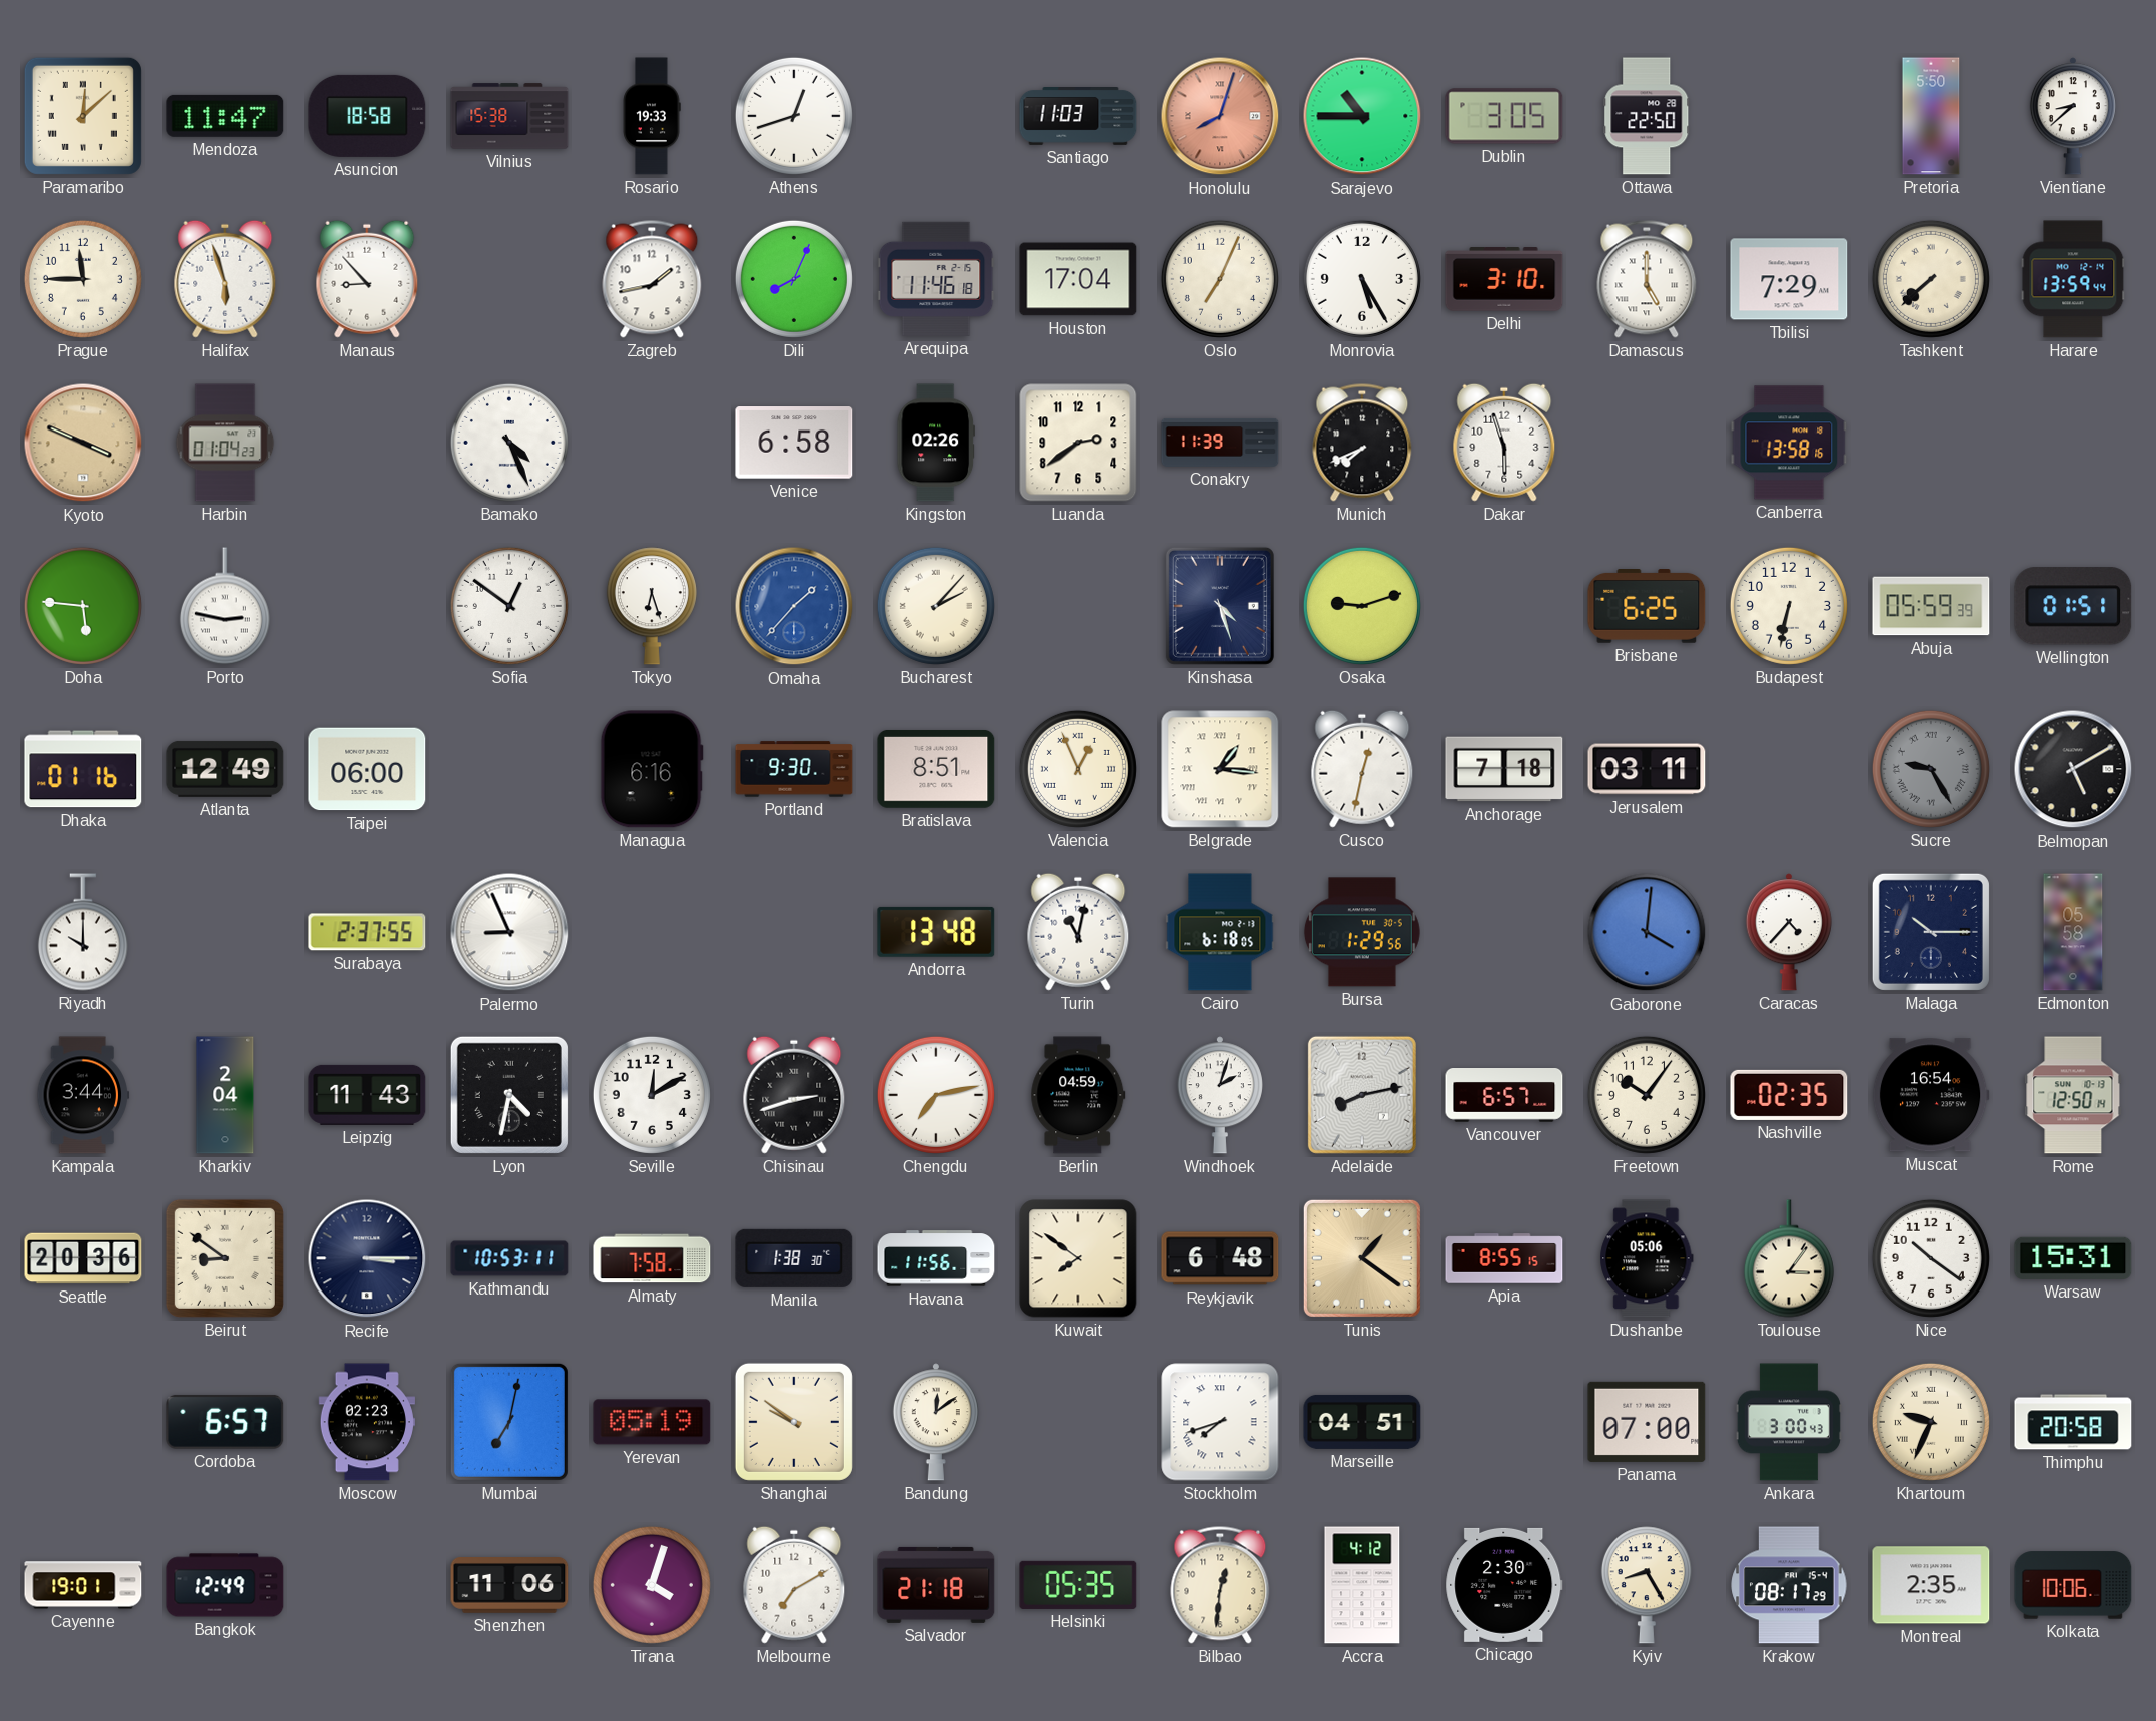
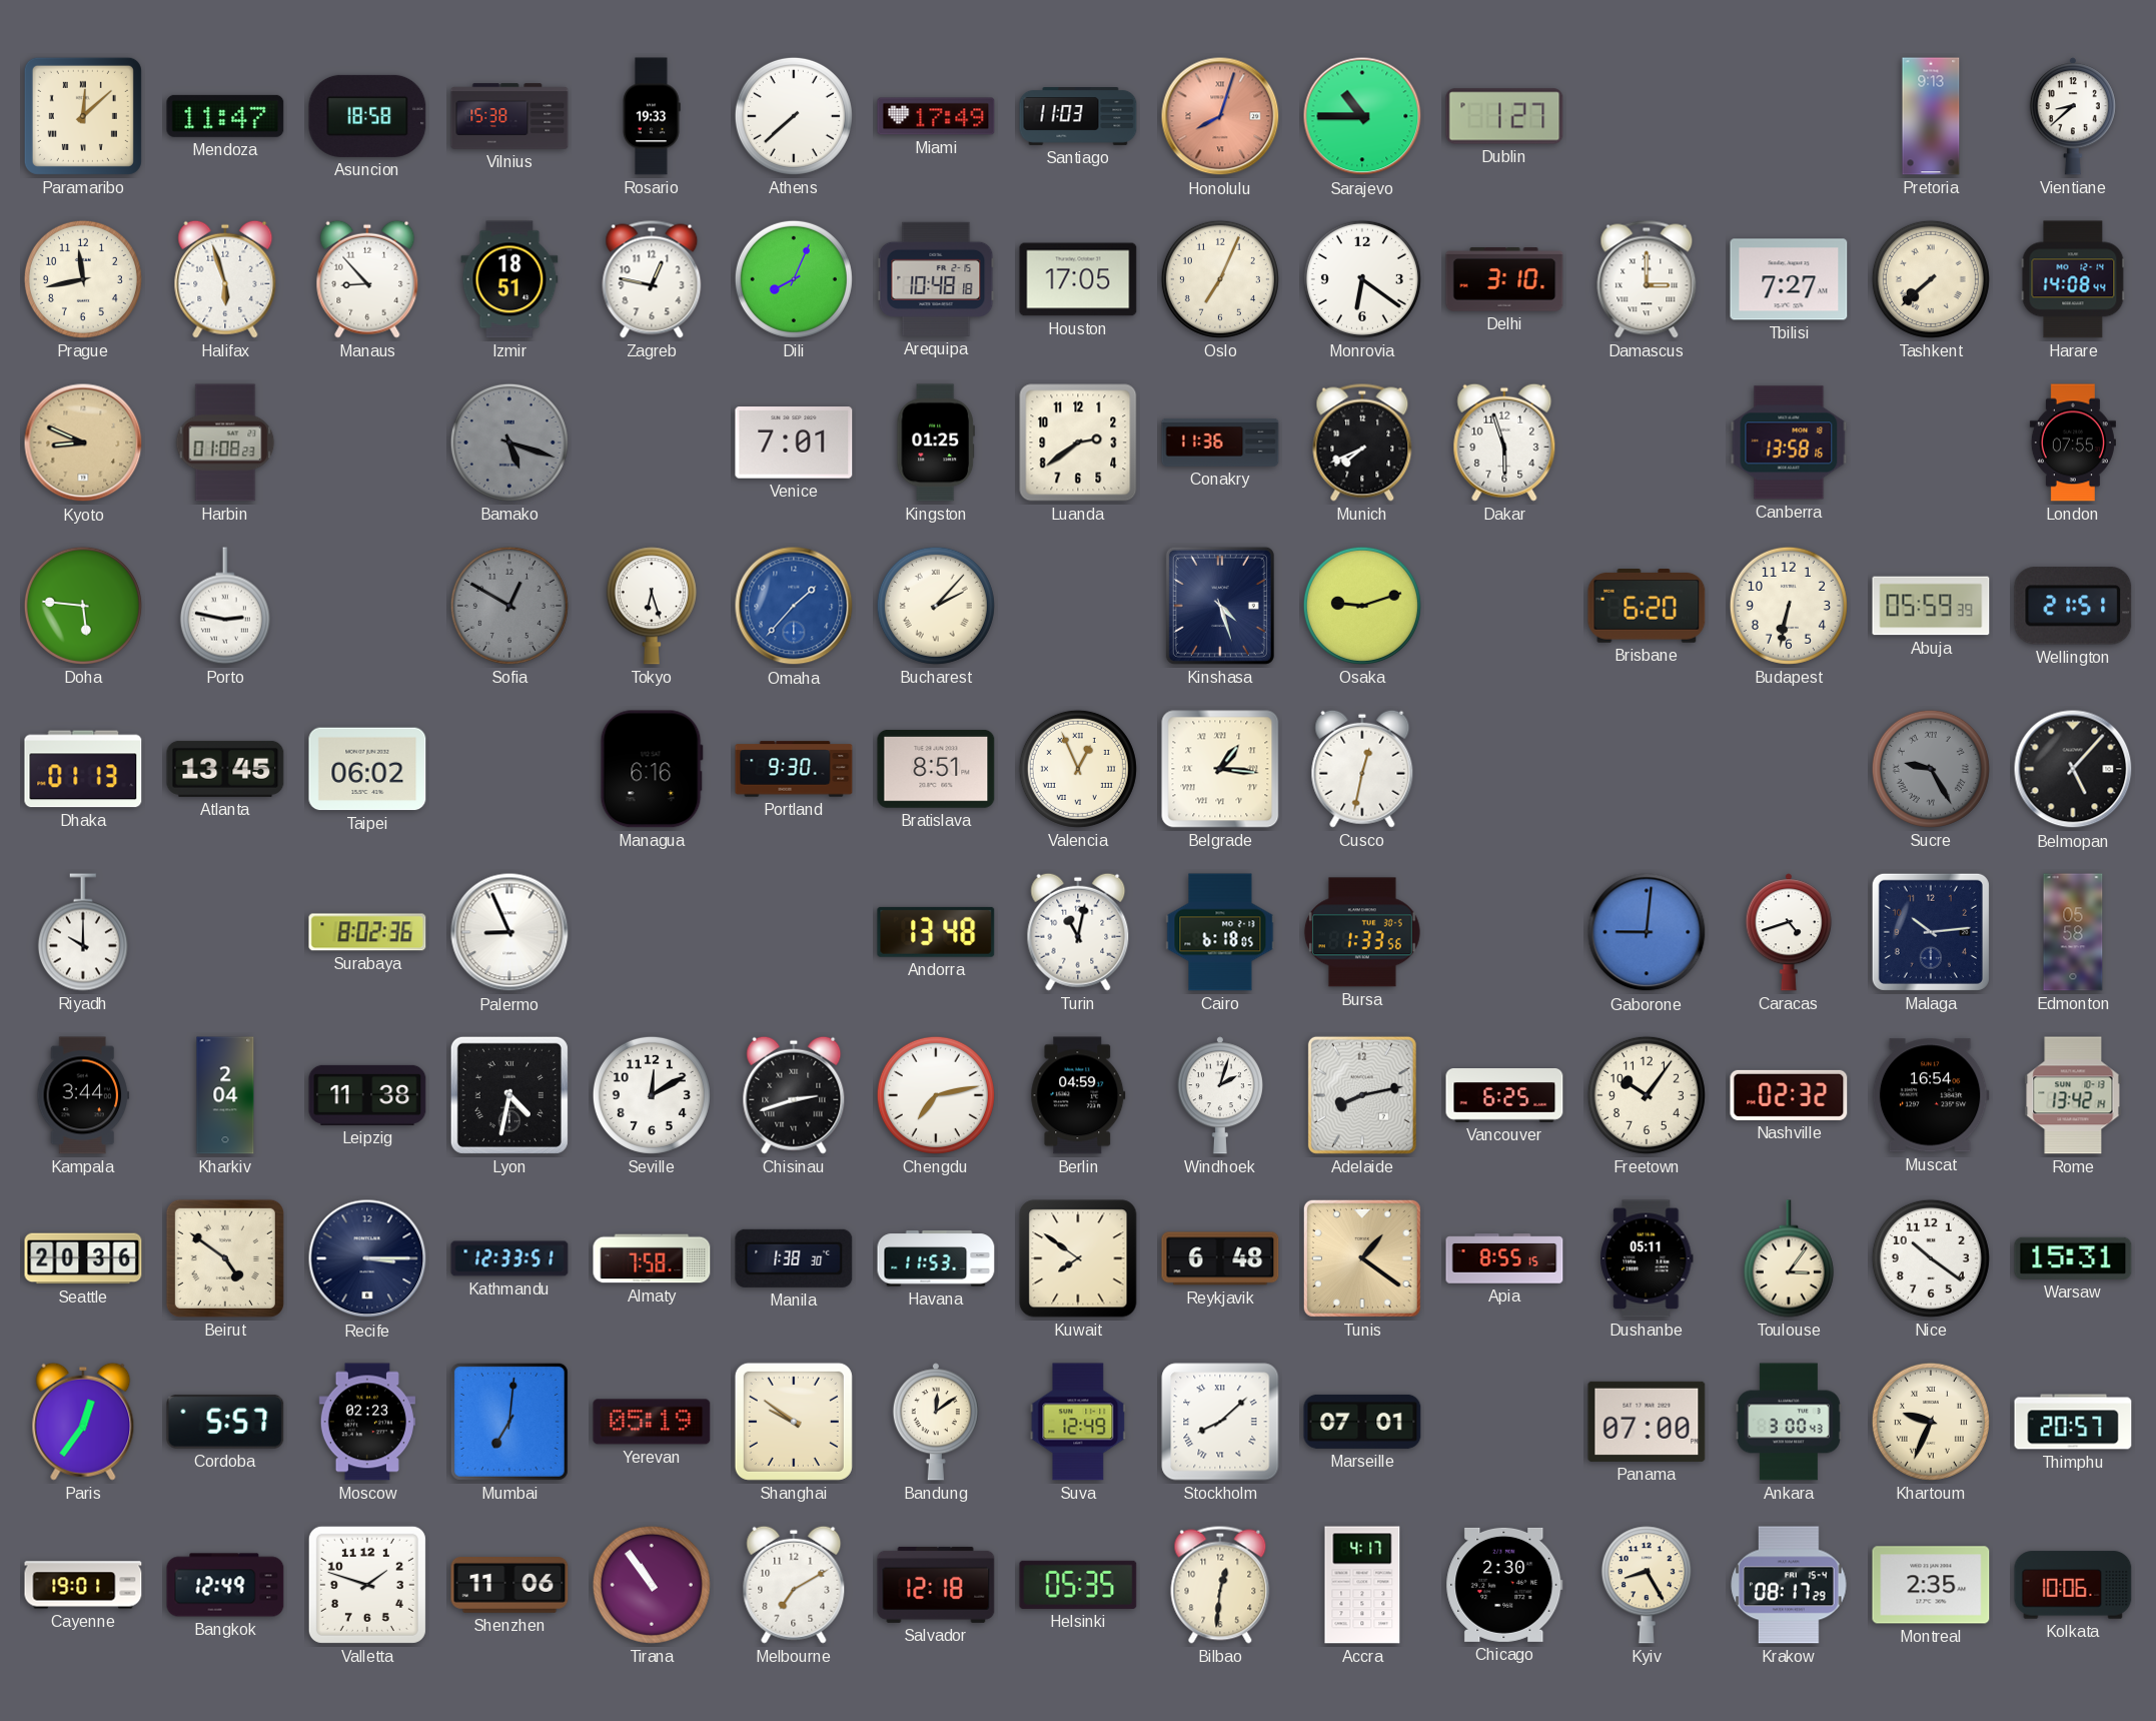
Athens: 12:42 -> 7:38
Miami: none -> 17:49
Dublin: 3:05 -> 1:27
Ottawa: 22:50 -> none
Pretoria: 5:50 -> 9:13
Prague: 11:45 -> 11:43
Izmir: none -> 18:51
Zagreb: 1:43 -> 12:47
Arequipa: 11:46 -> 10:48
Houston: 17:04 -> 17:05
Monrovia: 5:25 -> 6:21
Damascus: 5:00 -> 3:00
Tbilisi: 7:29 -> 7:27
Harare: 13:59 -> 14:08
Kyoto: 3:49 -> 8:49
Harbin: 01:04 -> 01:08
Bamako: 4:26 -> 5:18
Bamako dial: white -> grey
Venice: 6:58 -> 7:01
Kingston: 02:26 -> 01:25
Conakry: 11:39 -> 11:36
London: none -> 07:55
Sofia: 12:51 -> 12:50
Sofia dial: white -> grey
Brisbane: 6:25 -> 6:20
Wellington: 01:51 -> 21:51
Dhaka: 01:16 -> 01:13
Atlanta: 12:49 -> 13:45
Taipei: 06:00 -> 06:02
Anchorage: 7:18 -> none
Jerusalem: 03:11 -> none
Belmopan: 5:10 -> 5:07
Surabaya: 2:37 -> 8:02
Bursa: 1:29 -> 1:33
Gaborone: 4:01 -> 9:01
Caracas: 4:37 -> 4:42
Malaga: 10:15 -> 10:14
Leipzig: 11:43 -> 11:38
Vancouver: 6:57 -> 6:25
Nashville: 02:35 -> 02:32
Rome: 12:50 -> 13:42
Beirut: 8:51 -> 4:51
Kathmandu: 10:53 -> 12:33
Havana: 11:56 -> 11:53
Dushanbe: 05:06 -> 05:11
Paris: none -> 12:36
Cordoba: 6:57 -> 5:57
Mumbai: 7:02 -> 7:01
Suva: none -> 12:49
Stockholm: 7:42 -> 8:08
Marseille: 04:51 -> 07:01
Thimphu: 20:58 -> 20:57
Valletta: none -> 1:48
Tirana: 4:03 -> 10:54
Salvador: 21:18 -> 12:18
Accra: 4:12 -> 4:17
